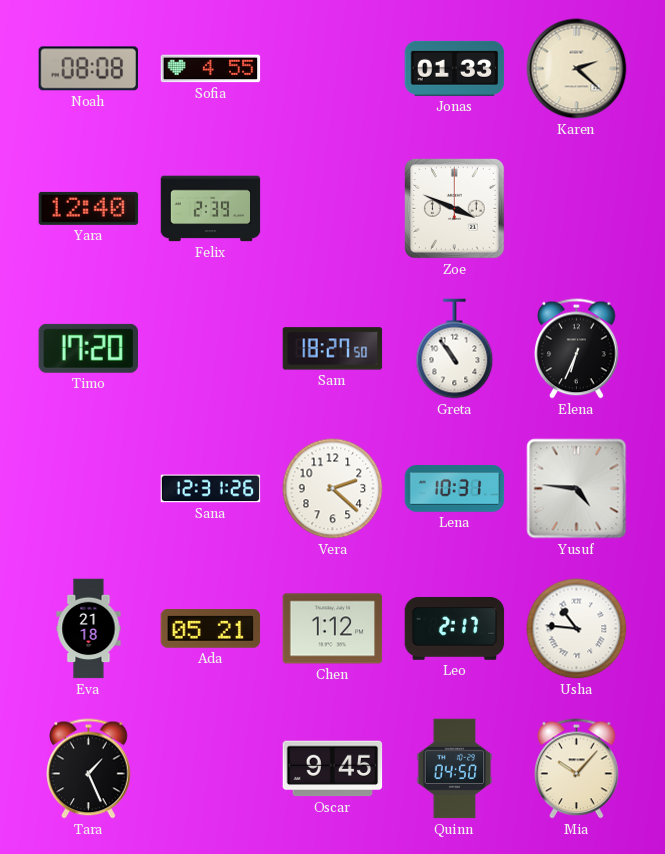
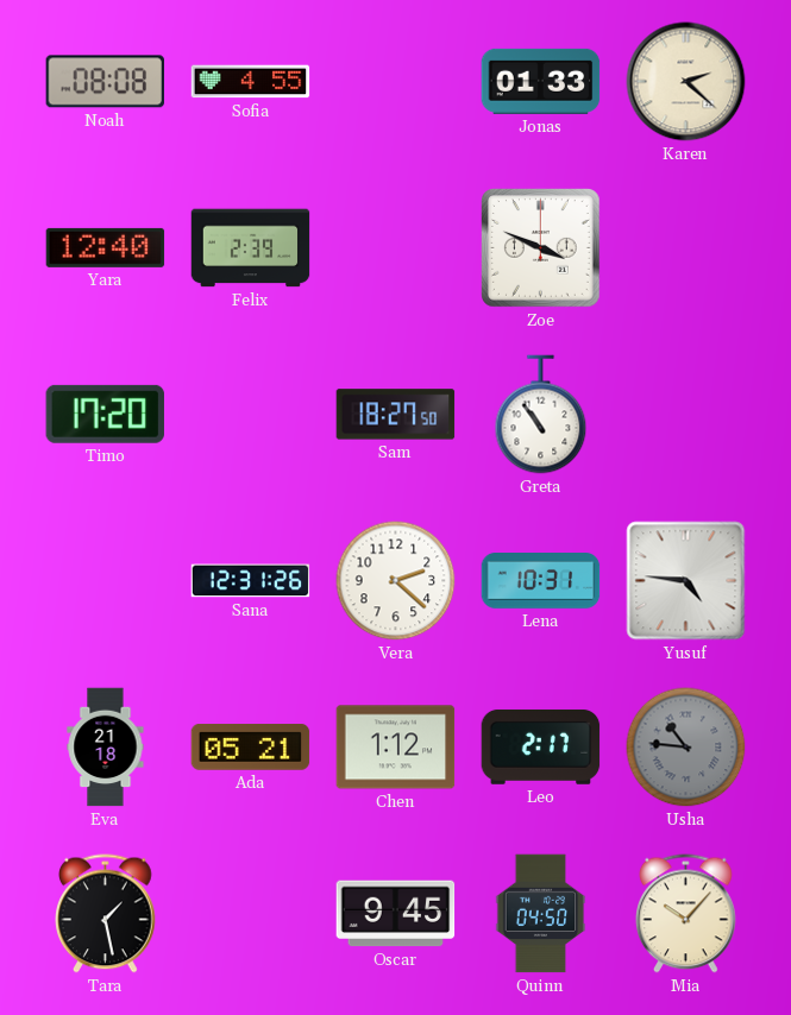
Elena: 6:34 -> none
Usha dial: white -> grey
Tara: 1:26 -> 1:28
